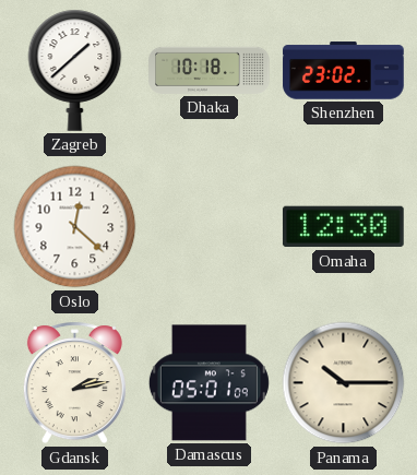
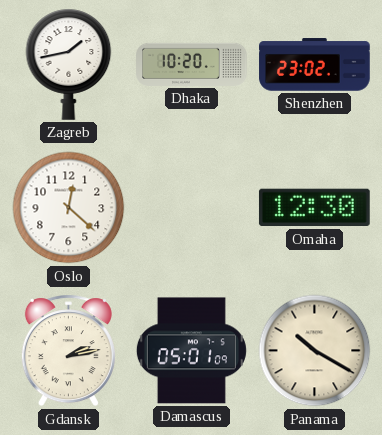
Zagreb: 1:38 -> 1:43
Dhaka: 10:18 -> 10:20
Panama: 10:15 -> 10:20
